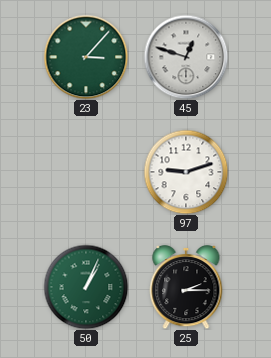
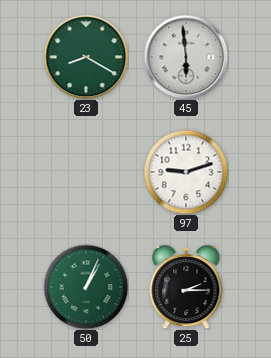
23: 3:07 -> 8:20
45: 12:48 -> 5:59
